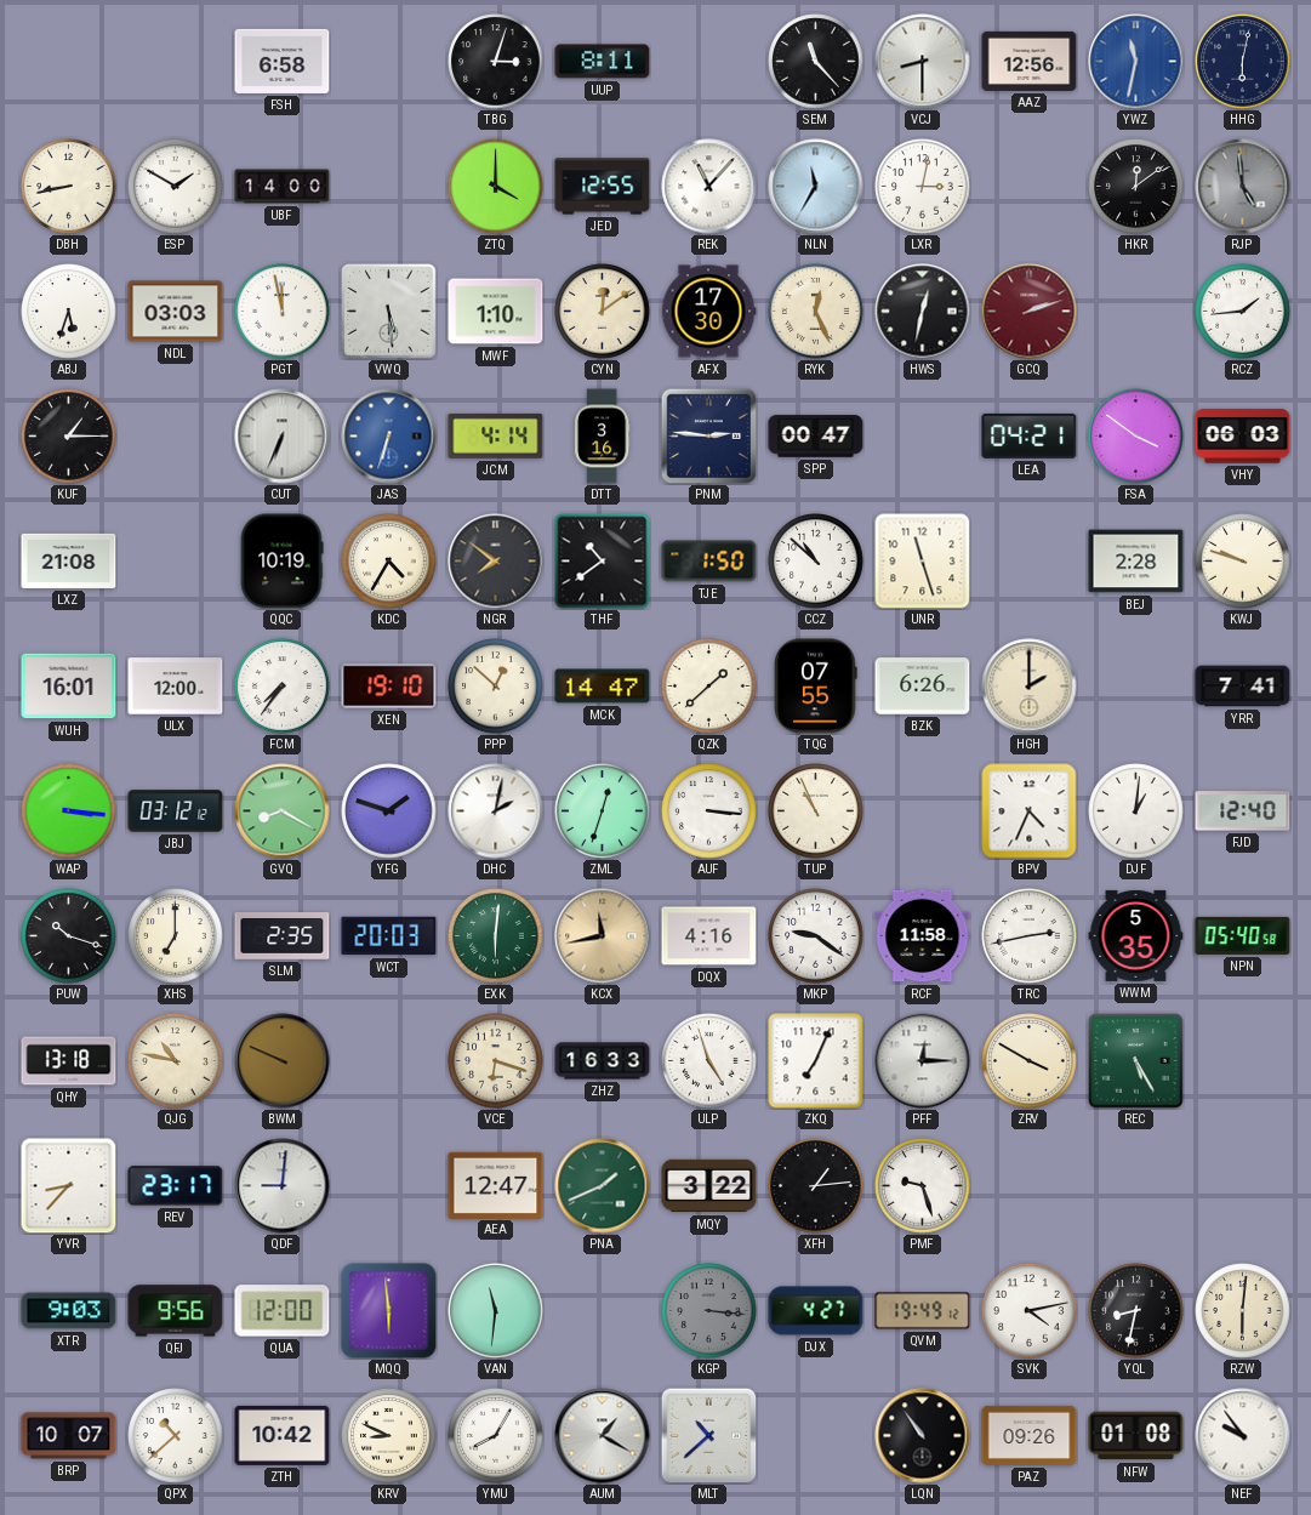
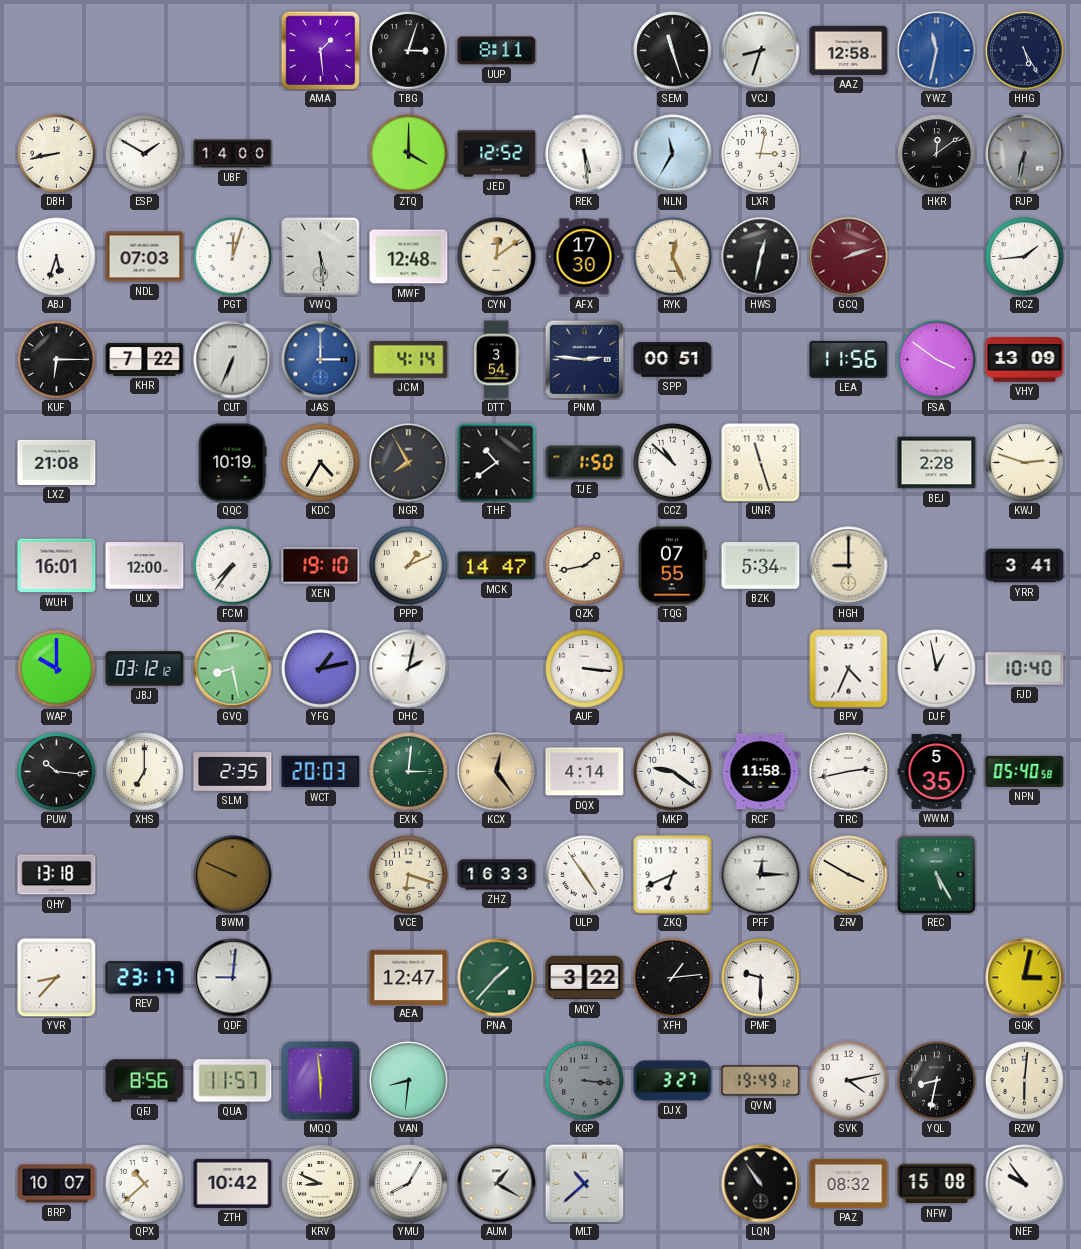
FSH: 6:58 -> none
AMA: none -> 1:29
SEM: 11:23 -> 11:27
VCJ: 8:30 -> 8:33
AAZ: 12:56 -> 12:58
HHG: 6:02 -> 5:25
JED: 12:55 -> 12:52
REK: 11:07 -> 5:29
RJP: 4:59 -> 6:32
NDL: 03:03 -> 07:03
PGT: 11:58 -> 12:03
MWF: 1:10 -> 12:48
KUF: 1:15 -> 6:15
KHR: none -> 7:22
JAS: 6:33 -> 3:00
DTT: 3:16 -> 3:54
SPP: 00:47 -> 00:51
LEA: 04:21 -> 11:56
VHY: 06:03 -> 13:09
NGR: 7:51 -> 7:55
KWJ: 9:48 -> 2:48
PPP: 12:52 -> 1:11
QZK: 1:38 -> 1:43
BZK: 6:26 -> 5:34
HGH: 2:00 -> 9:00
YRR: 7:41 -> 3:41
WAP: 3:16 -> 10:00
GVQ: 8:20 -> 8:28
YFG: 1:48 -> 1:13
ZML: 12:33 -> none
TUP: 10:56 -> none
DJF: 1:01 -> 12:58
FJD: 12:40 -> 10:40
PUW: 10:18 -> 10:16
EXK: 6:01 -> 3:01
KCX: 11:43 -> 12:24
DQX: 4:16 -> 4:14
QJG: 10:47 -> none
ULP: 4:57 -> 4:54
ZKQ: 7:04 -> 6:41
PNA: 1:41 -> 1:37
PMF: 9:27 -> 9:30
GQK: none -> 3:02
XTR: 9:03 -> none
QFJ: 9:56 -> 8:56
QUA: 12:00 -> 11:57
VAN: 11:31 -> 8:31
DJX: 4:27 -> 3:27
PAZ: 09:26 -> 08:32
NFW: 01:08 -> 15:08
